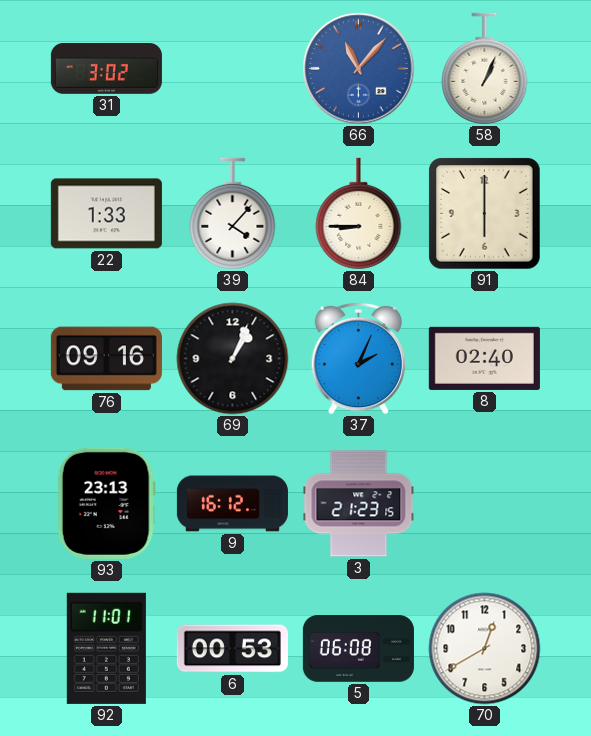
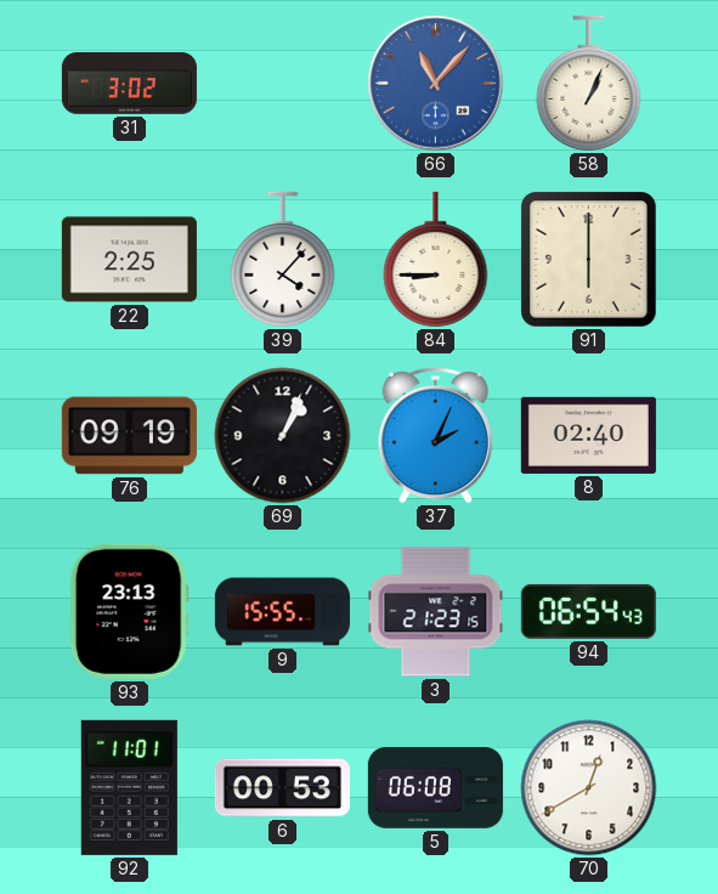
22: 1:33 -> 2:25
76: 09:16 -> 09:19
9: 16:12 -> 15:55
94: none -> 06:54
